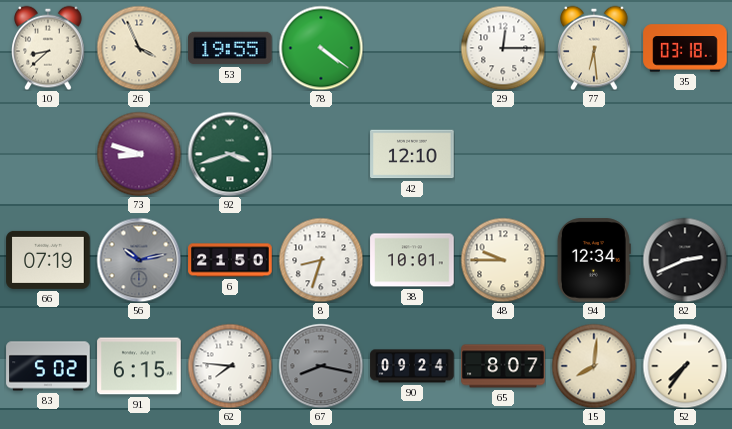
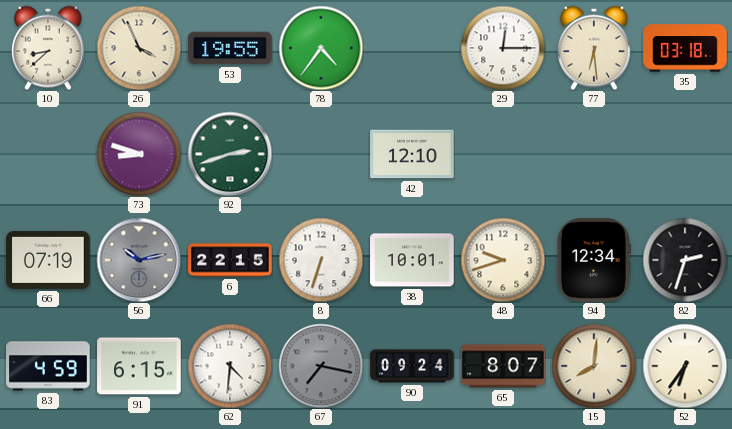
78: 4:21 -> 4:36
92: 3:42 -> 2:42
6: 21:50 -> 22:15
8: 8:33 -> 6:33
48: 9:45 -> 9:42
82: 2:41 -> 2:33
83: 5:02 -> 4:59
62: 7:46 -> 4:31
67: 8:17 -> 7:17
52: 7:36 -> 6:36
